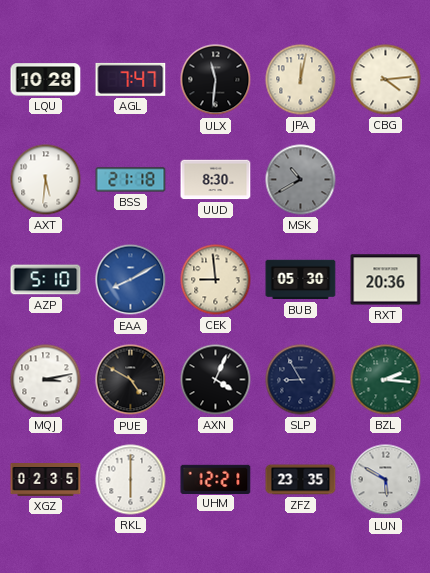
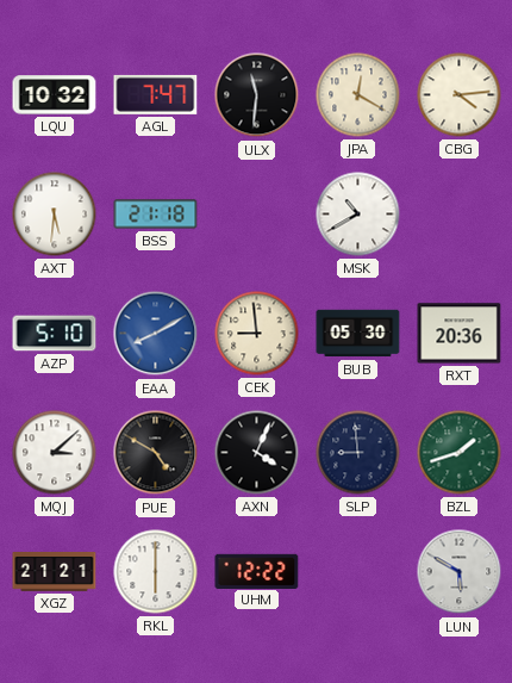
LQU: 10:28 -> 10:32
JPA: 12:02 -> 12:20
UUD: 8:30 -> none
MSK dial: grey -> white
MQJ: 3:13 -> 3:08
SLP: 8:55 -> 8:59
BZL: 2:16 -> 1:42
XGZ: 02:35 -> 21:21
UHM: 12:21 -> 12:22
ZFZ: 23:35 -> none
